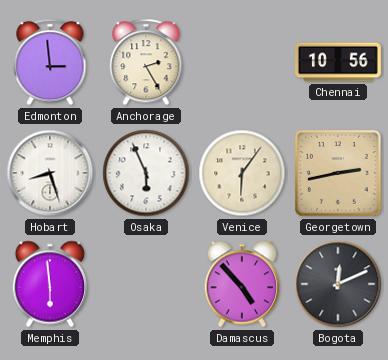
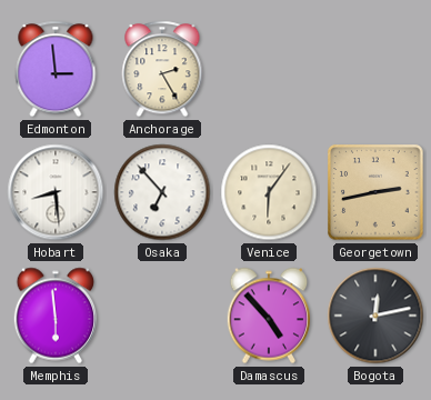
Chennai: 10:56 -> none
Hobart: 8:27 -> 8:29
Osaka: 5:56 -> 6:53
Bogota: 12:11 -> 12:13
